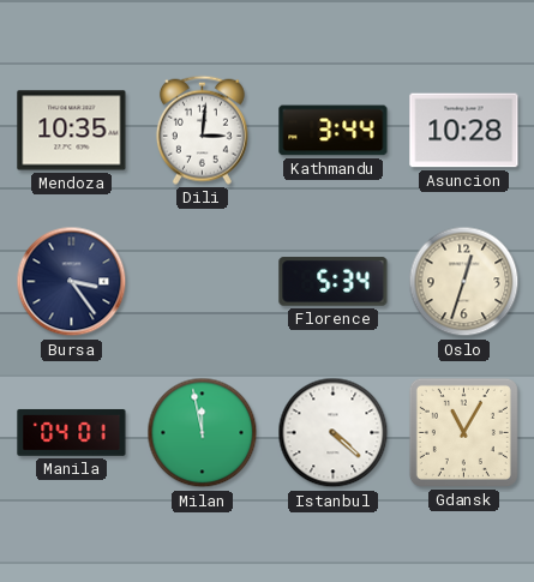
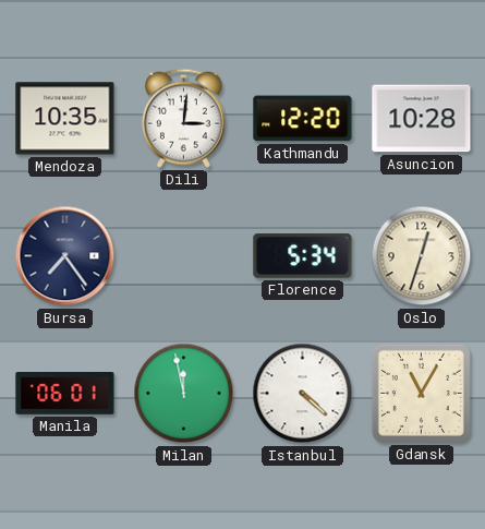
Kathmandu: 3:44 -> 12:20
Bursa: 3:24 -> 7:24
Manila: 04:01 -> 06:01
